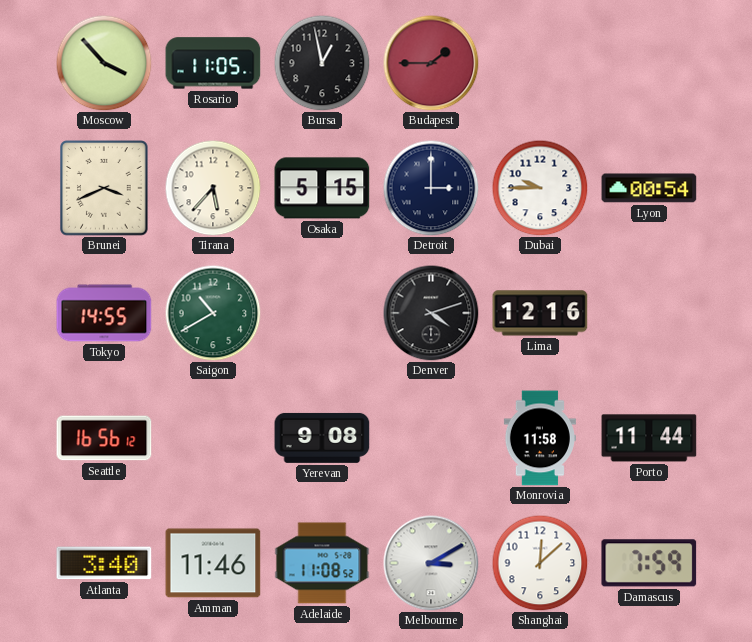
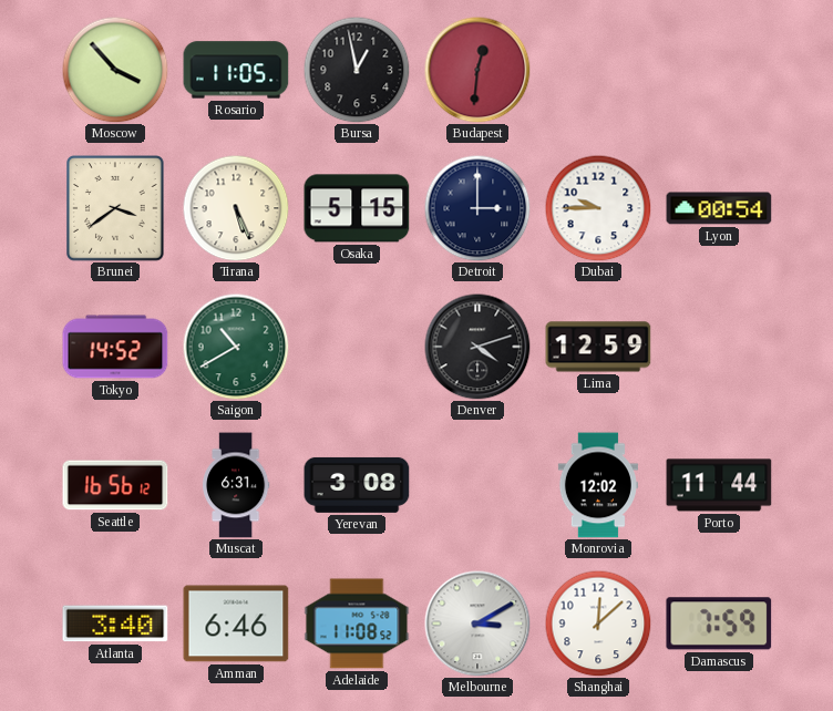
Budapest: 1:45 -> 12:31
Brunei: 3:41 -> 3:39
Tirana: 5:37 -> 5:26
Tokyo: 14:55 -> 14:52
Lima: 12:16 -> 12:59
Muscat: none -> 6:31
Yerevan: 9:08 -> 3:08
Monrovia: 11:58 -> 12:02
Amman: 11:46 -> 6:46
